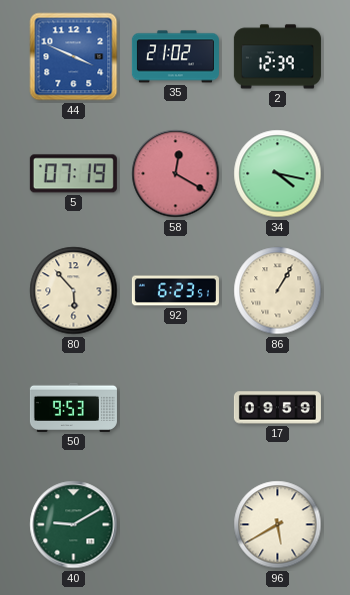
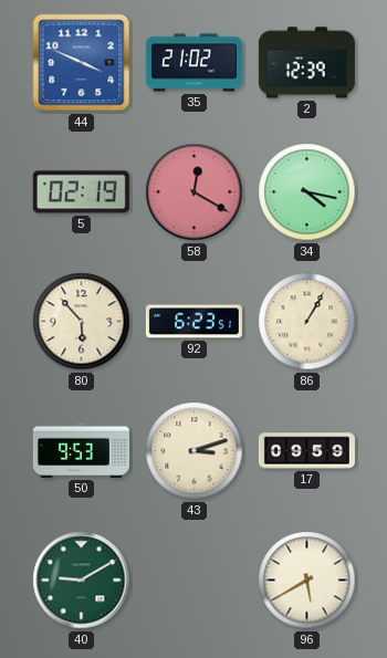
5: 07:19 -> 02:19
43: none -> 3:12
